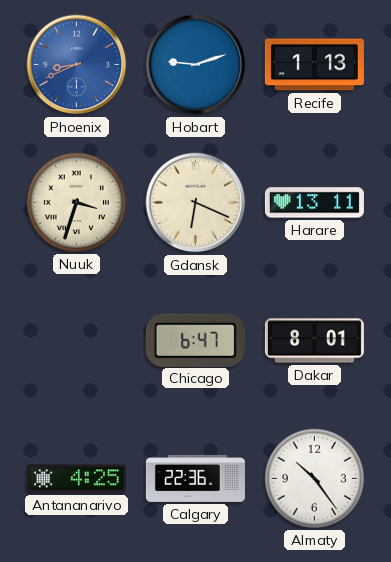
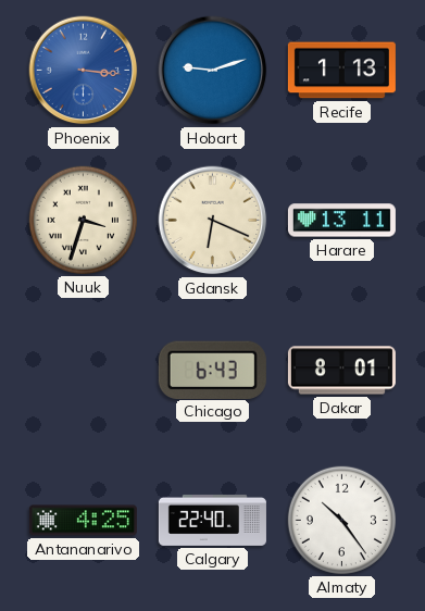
Phoenix: 8:41 -> 3:16
Chicago: 6:47 -> 6:43
Calgary: 22:36 -> 22:40
